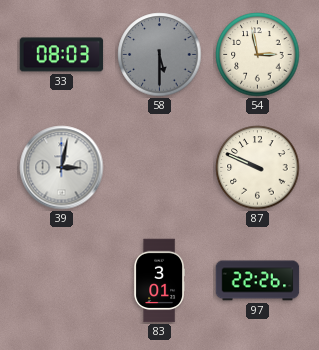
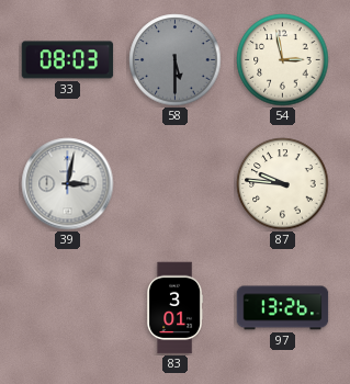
87: 9:49 -> 9:46
97: 22:26 -> 13:26
